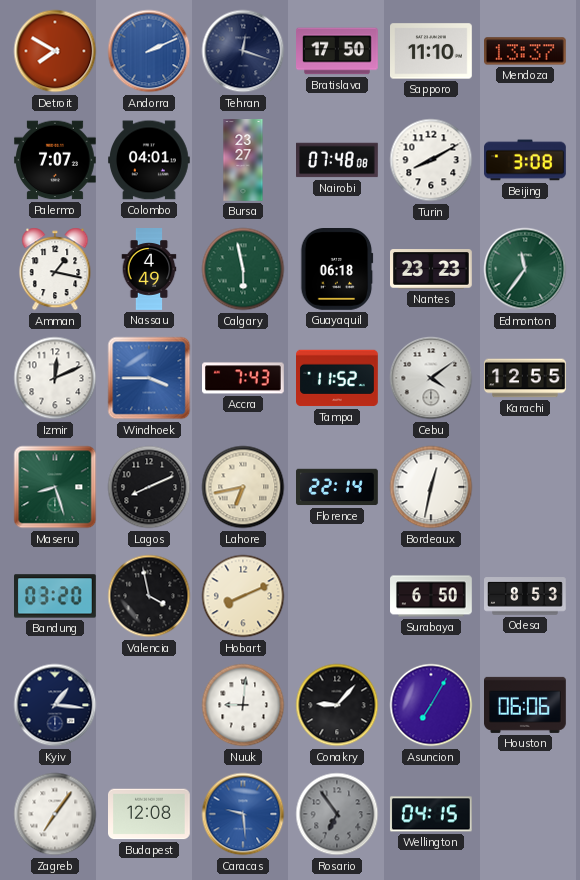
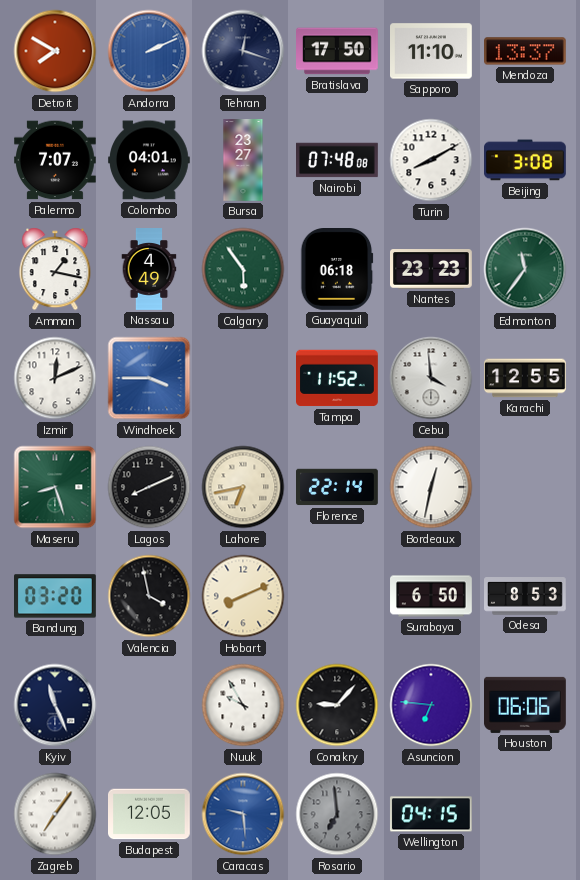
Calgary: 5:58 -> 5:54
Accra: 7:43 -> none
Cebu: 4:09 -> 3:59
Kyiv: 1:16 -> 11:26
Nuuk: 9:01 -> 9:55
Asuncion: 7:05 -> 6:46
Budapest: 12:08 -> 12:05
Rosario: 6:54 -> 6:59
